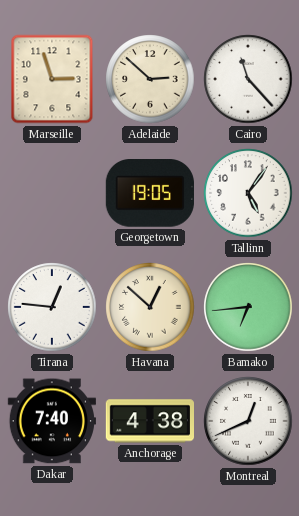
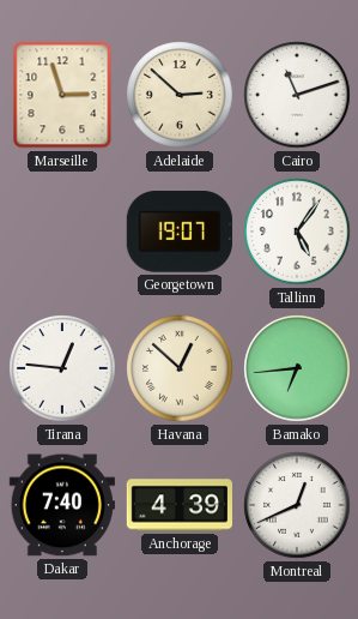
Cairo: 11:23 -> 11:12
Georgetown: 19:05 -> 19:07
Anchorage: 4:38 -> 4:39
